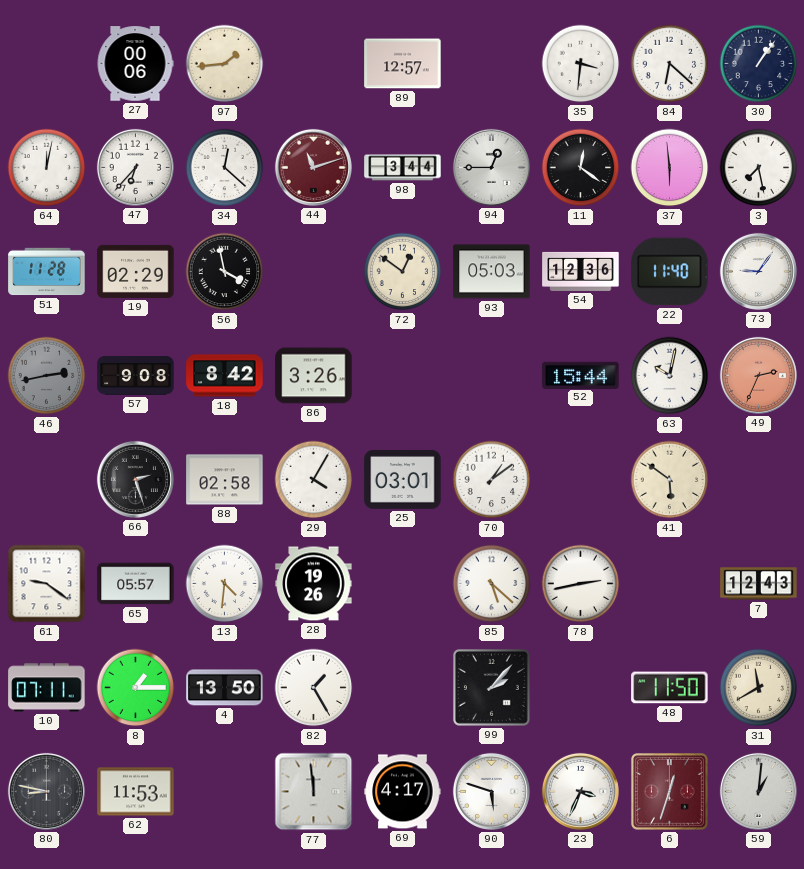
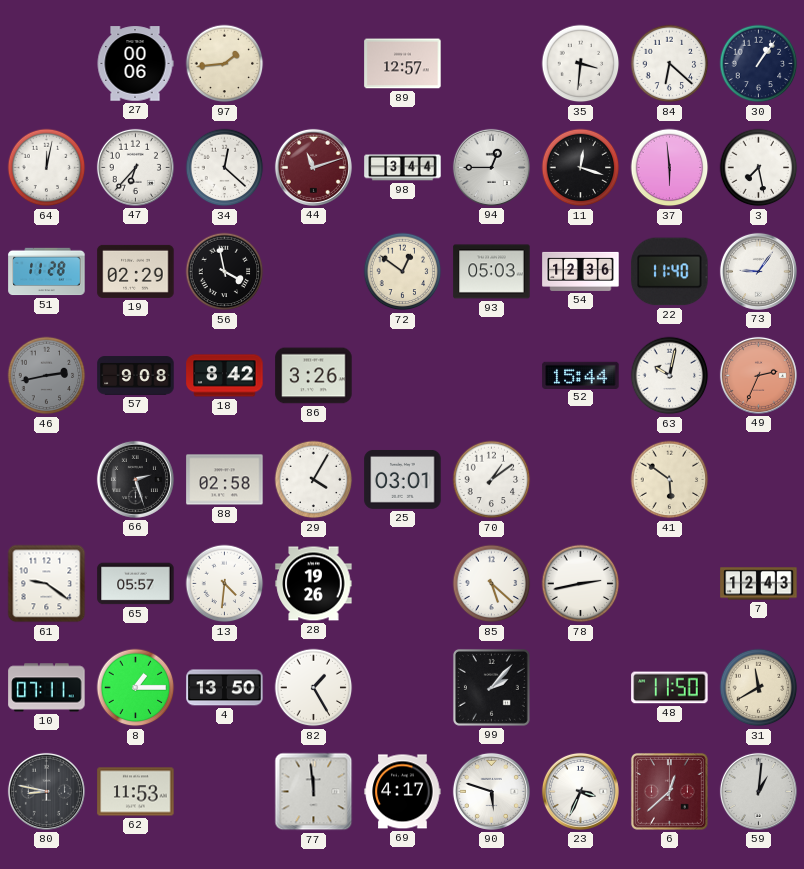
11: 12:21 -> 12:18
6: 12:33 -> 12:38
